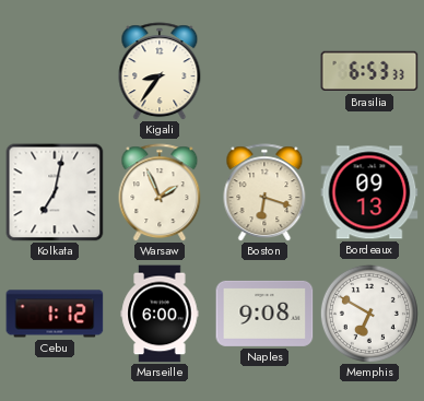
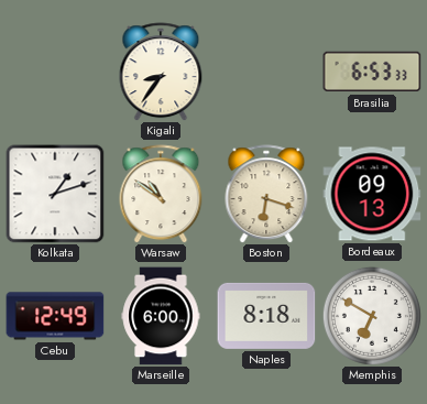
Kolkata: 7:02 -> 1:12
Warsaw: 1:56 -> 10:51
Cebu: 1:12 -> 12:49
Naples: 9:08 -> 8:18
